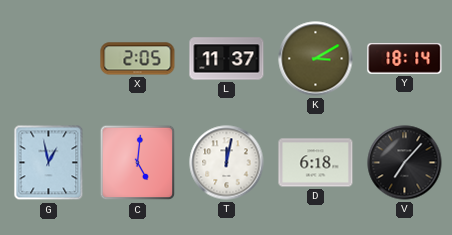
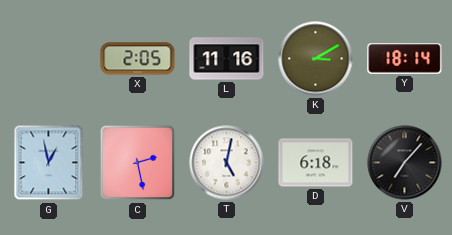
L: 11:37 -> 11:16
C: 5:01 -> 2:28
T: 12:02 -> 5:02
